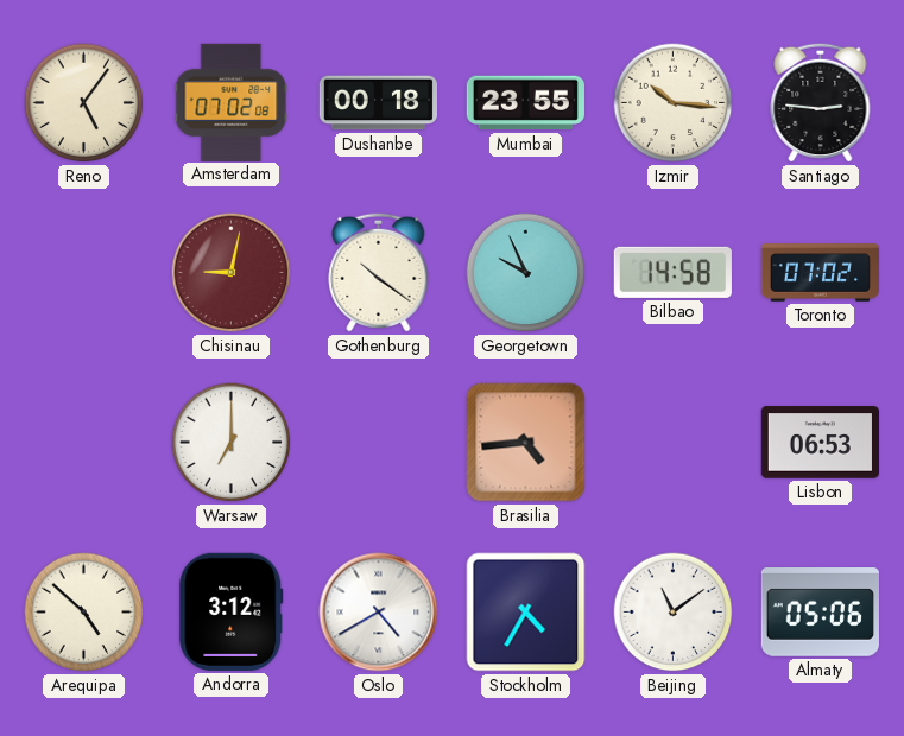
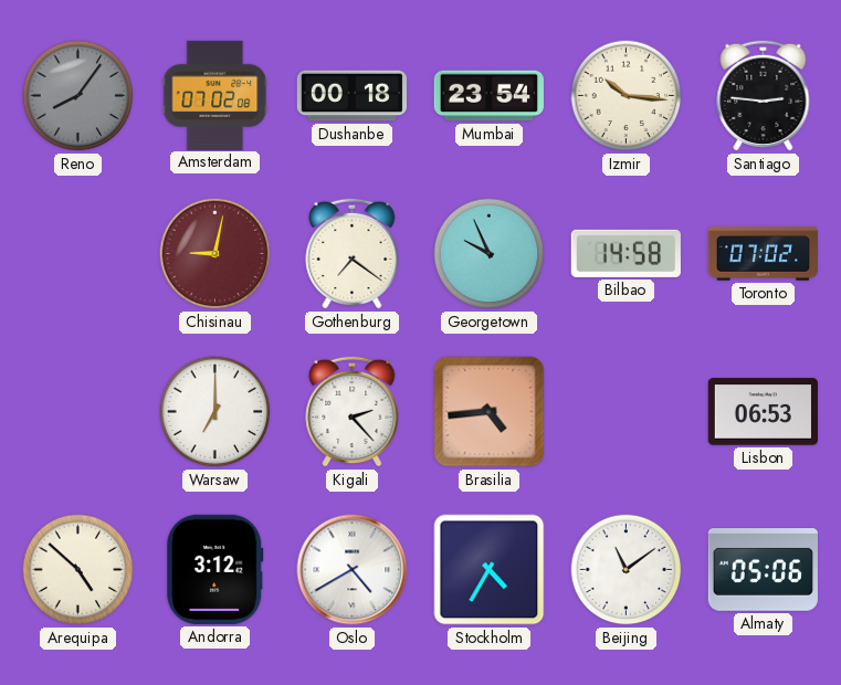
Reno: 5:06 -> 8:06
Reno dial: cream -> grey
Mumbai: 23:55 -> 23:54
Gothenburg: 10:21 -> 7:21
Kigali: none -> 2:23
